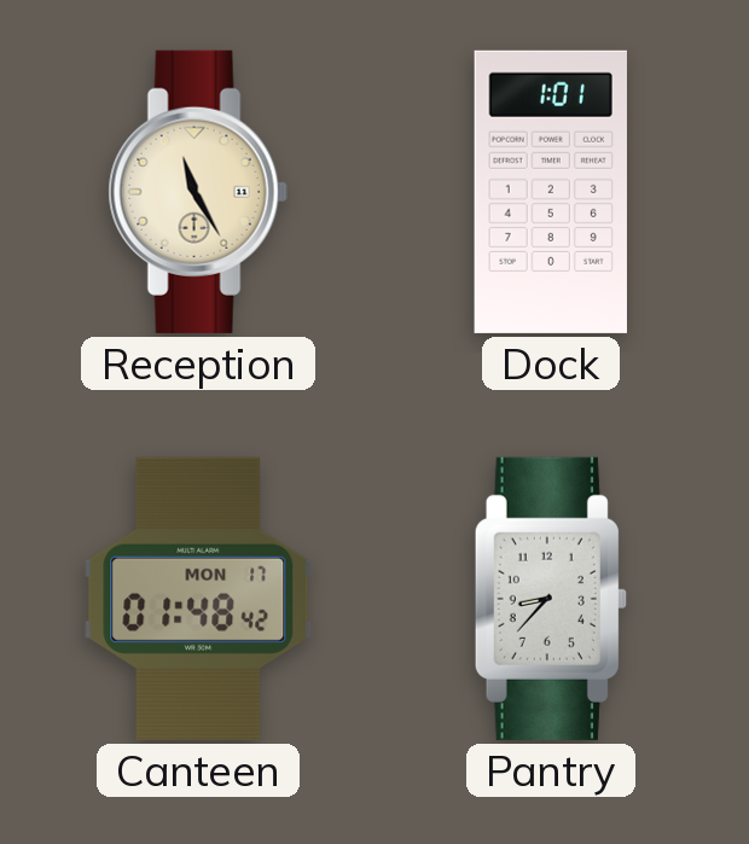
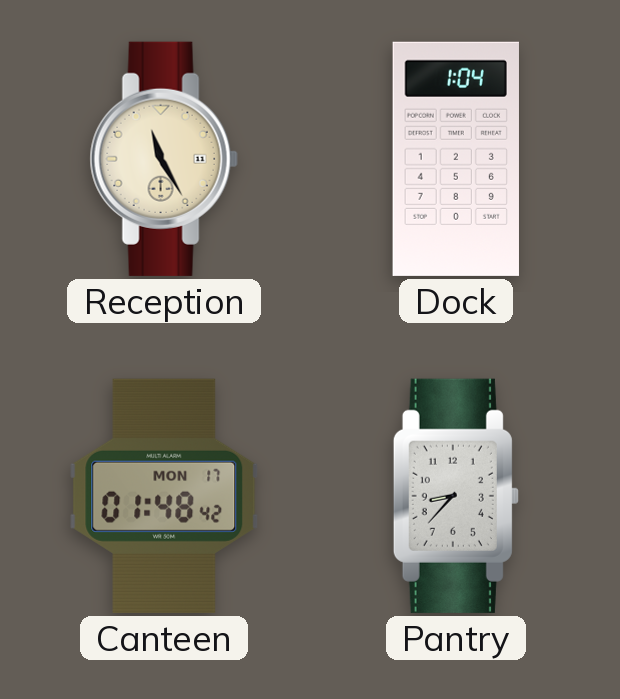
Dock: 1:01 -> 1:04
